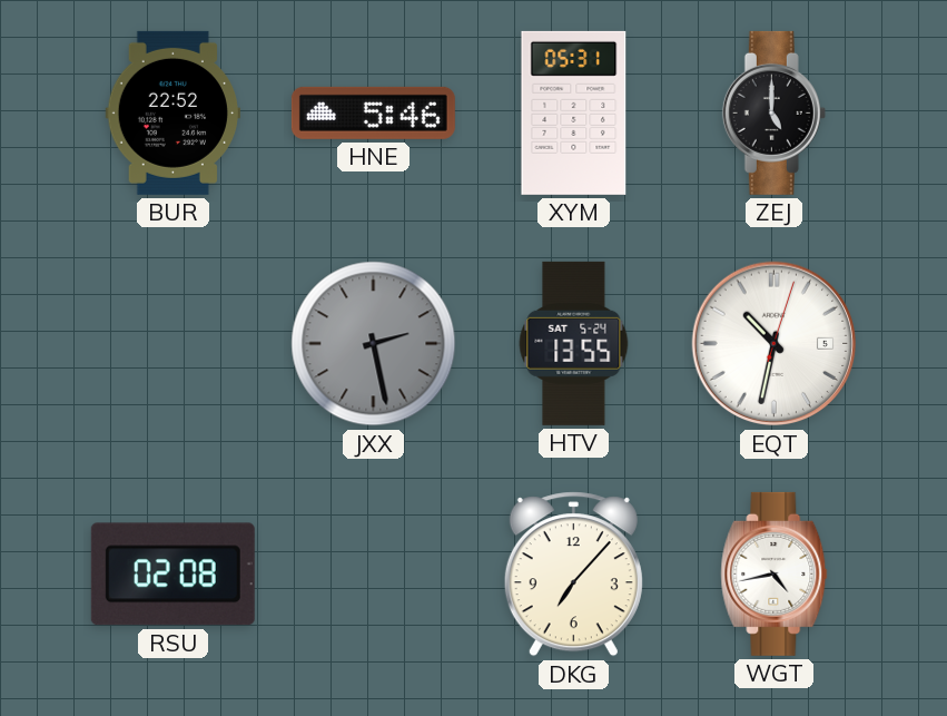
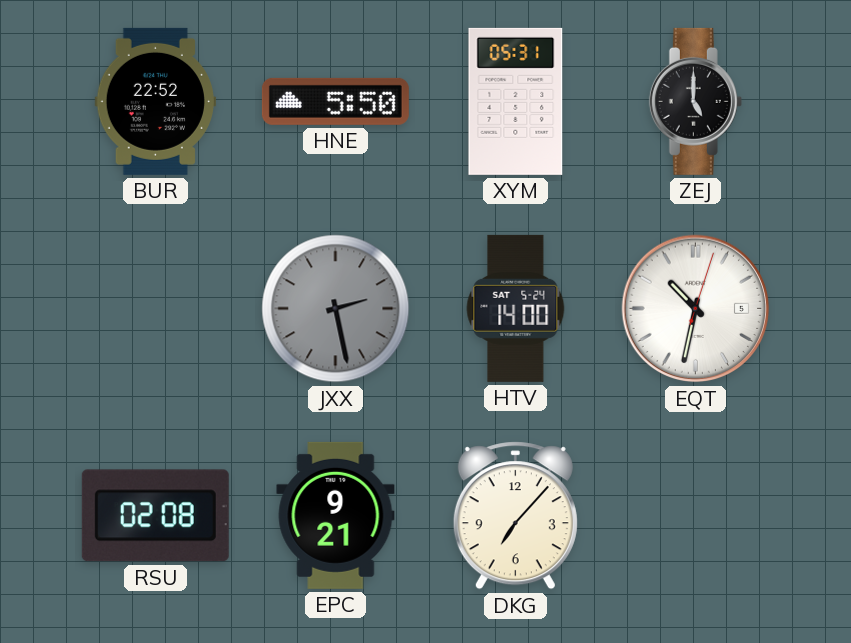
HNE: 5:46 -> 5:50
HTV: 13:55 -> 14:00
EPC: none -> 9:21
WGT: 4:43 -> none
